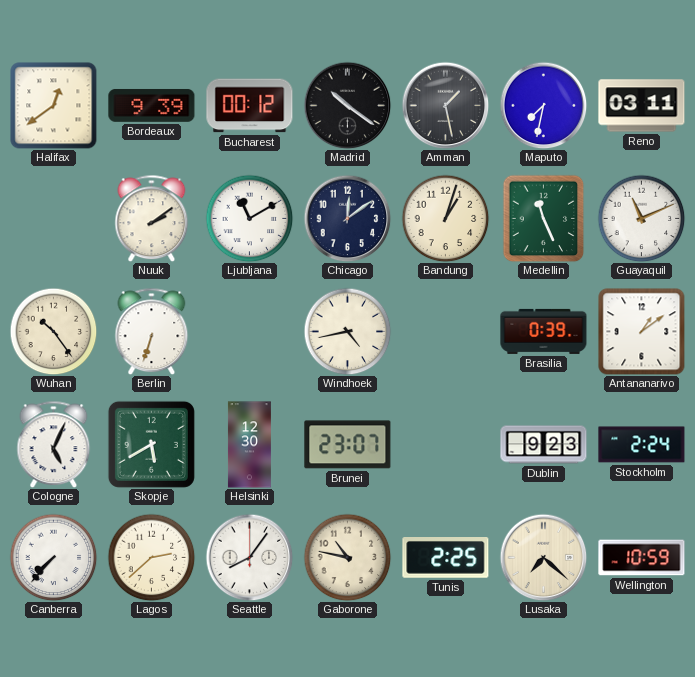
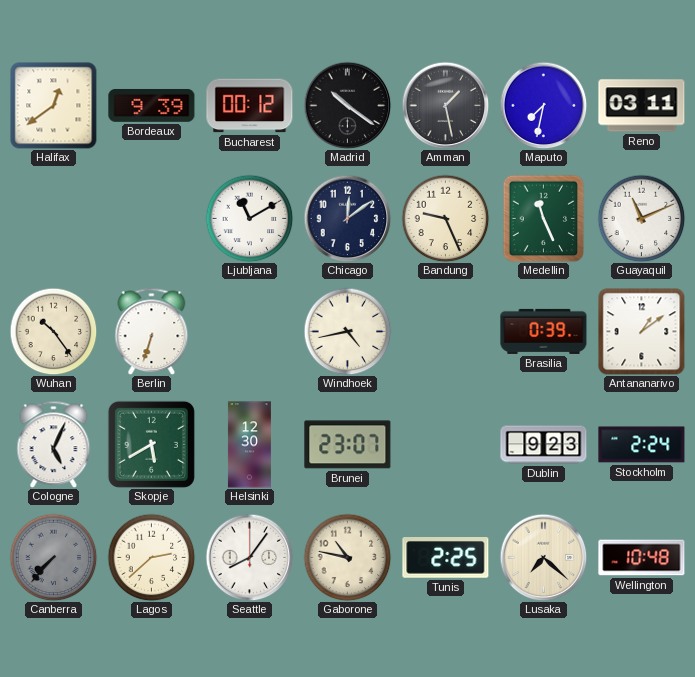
Nuuk: 2:09 -> none
Bandung: 1:03 -> 9:26
Canberra dial: white -> grey
Wellington: 10:59 -> 10:48
